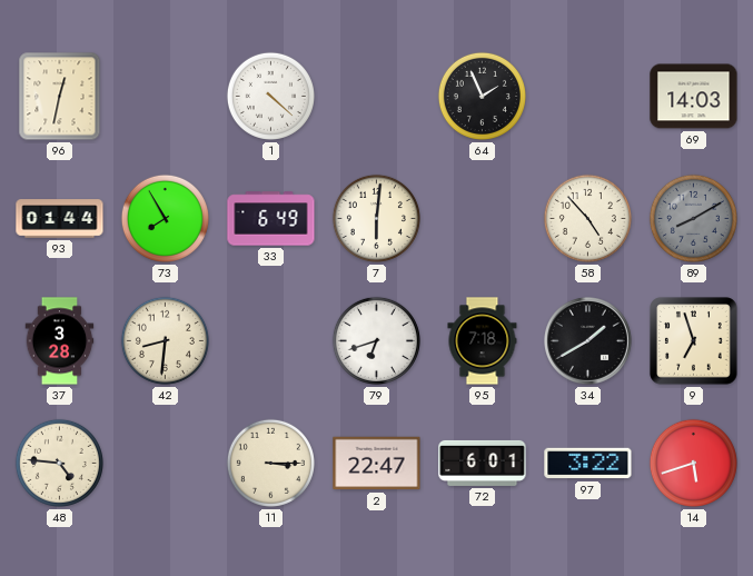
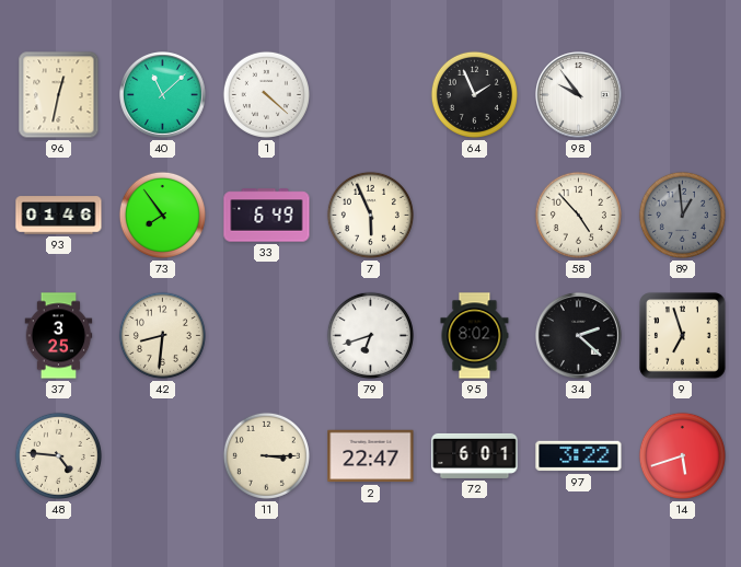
40: none -> 11:08
98: none -> 9:54
69: 14:03 -> none
93: 01:44 -> 01:46
73: 7:55 -> 7:54
7: 6:01 -> 5:56
89: 8:10 -> 12:59
37: 3:28 -> 3:25
95: 7:18 -> 8:02
34: 1:40 -> 2:22
